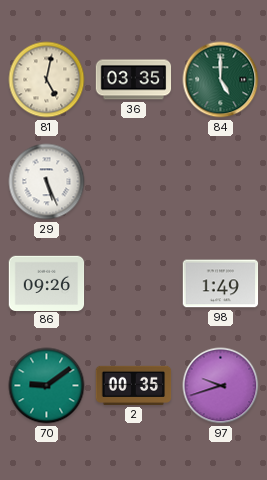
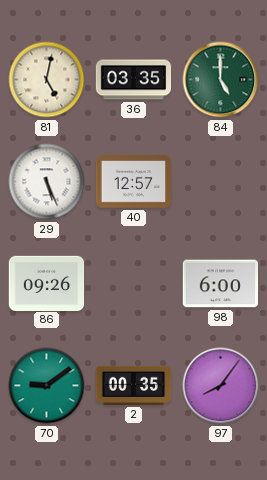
40: none -> 12:57
98: 1:49 -> 6:00
97: 9:42 -> 8:06
